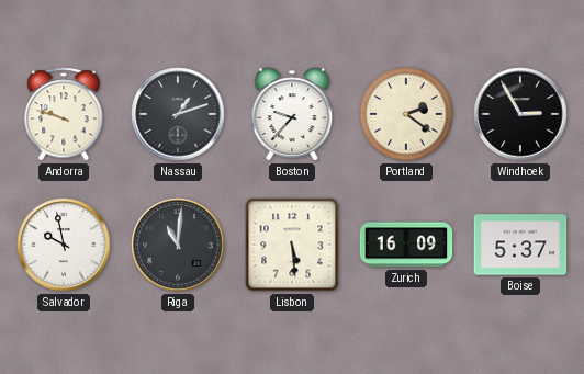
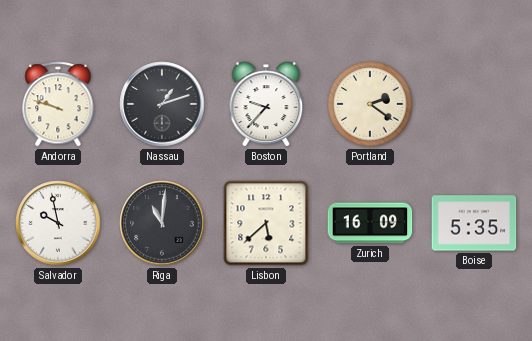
Windhoek: 2:55 -> none
Lisbon: 5:29 -> 5:38
Boise: 5:37 -> 5:35
